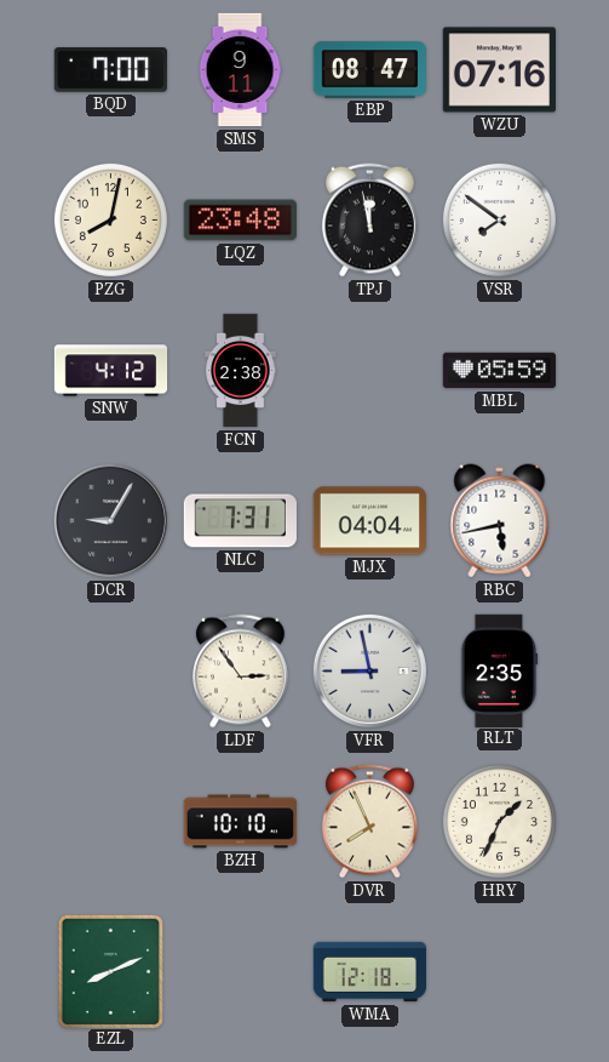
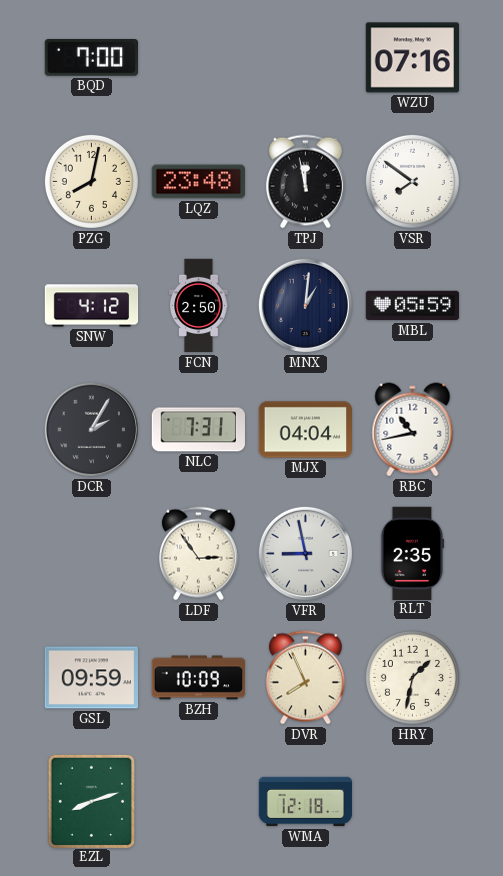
SMS: 9:11 -> none
EBP: 08:47 -> none
FCN: 2:38 -> 2:50
MNX: none -> 1:01
DCR: 9:05 -> 2:05
RBC: 5:43 -> 10:43
GSL: none -> 09:59
BZH: 10:10 -> 10:09
HRY: 1:34 -> 1:32
EZL: 8:11 -> 8:12
